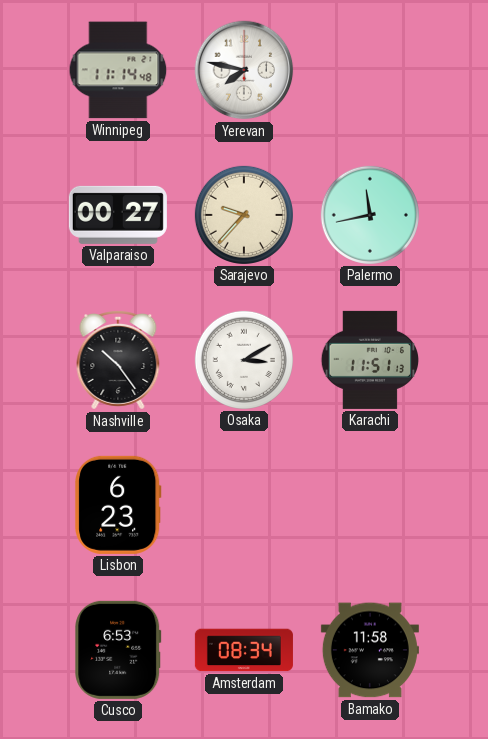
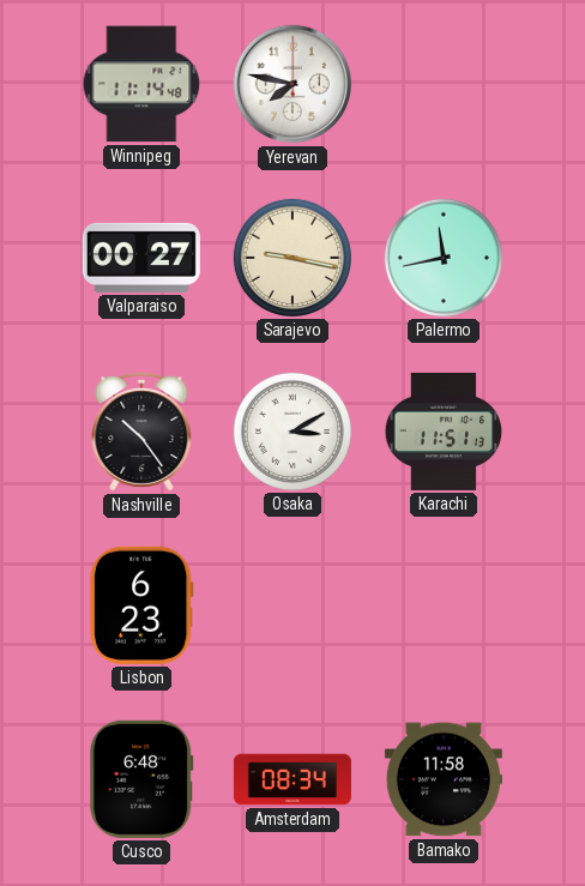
Sarajevo: 9:37 -> 9:17
Cusco: 6:53 -> 6:48
